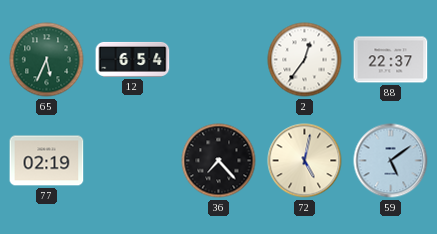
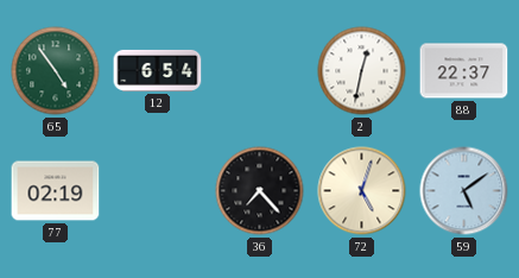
65: 5:34 -> 4:54
2: 12:36 -> 12:32
72: 5:02 -> 5:03
